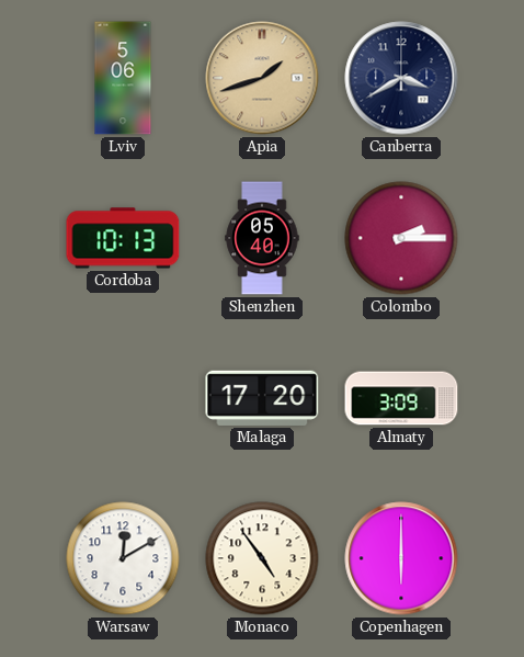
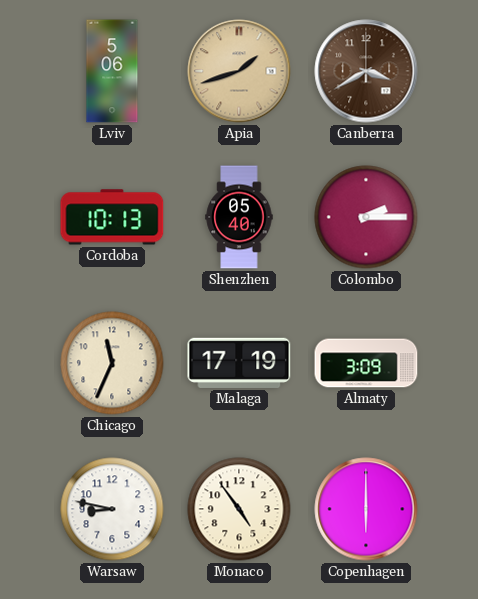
Canberra dial: navy -> brown
Chicago: none -> 11:34
Malaga: 17:20 -> 17:19
Warsaw: 12:10 -> 8:47
